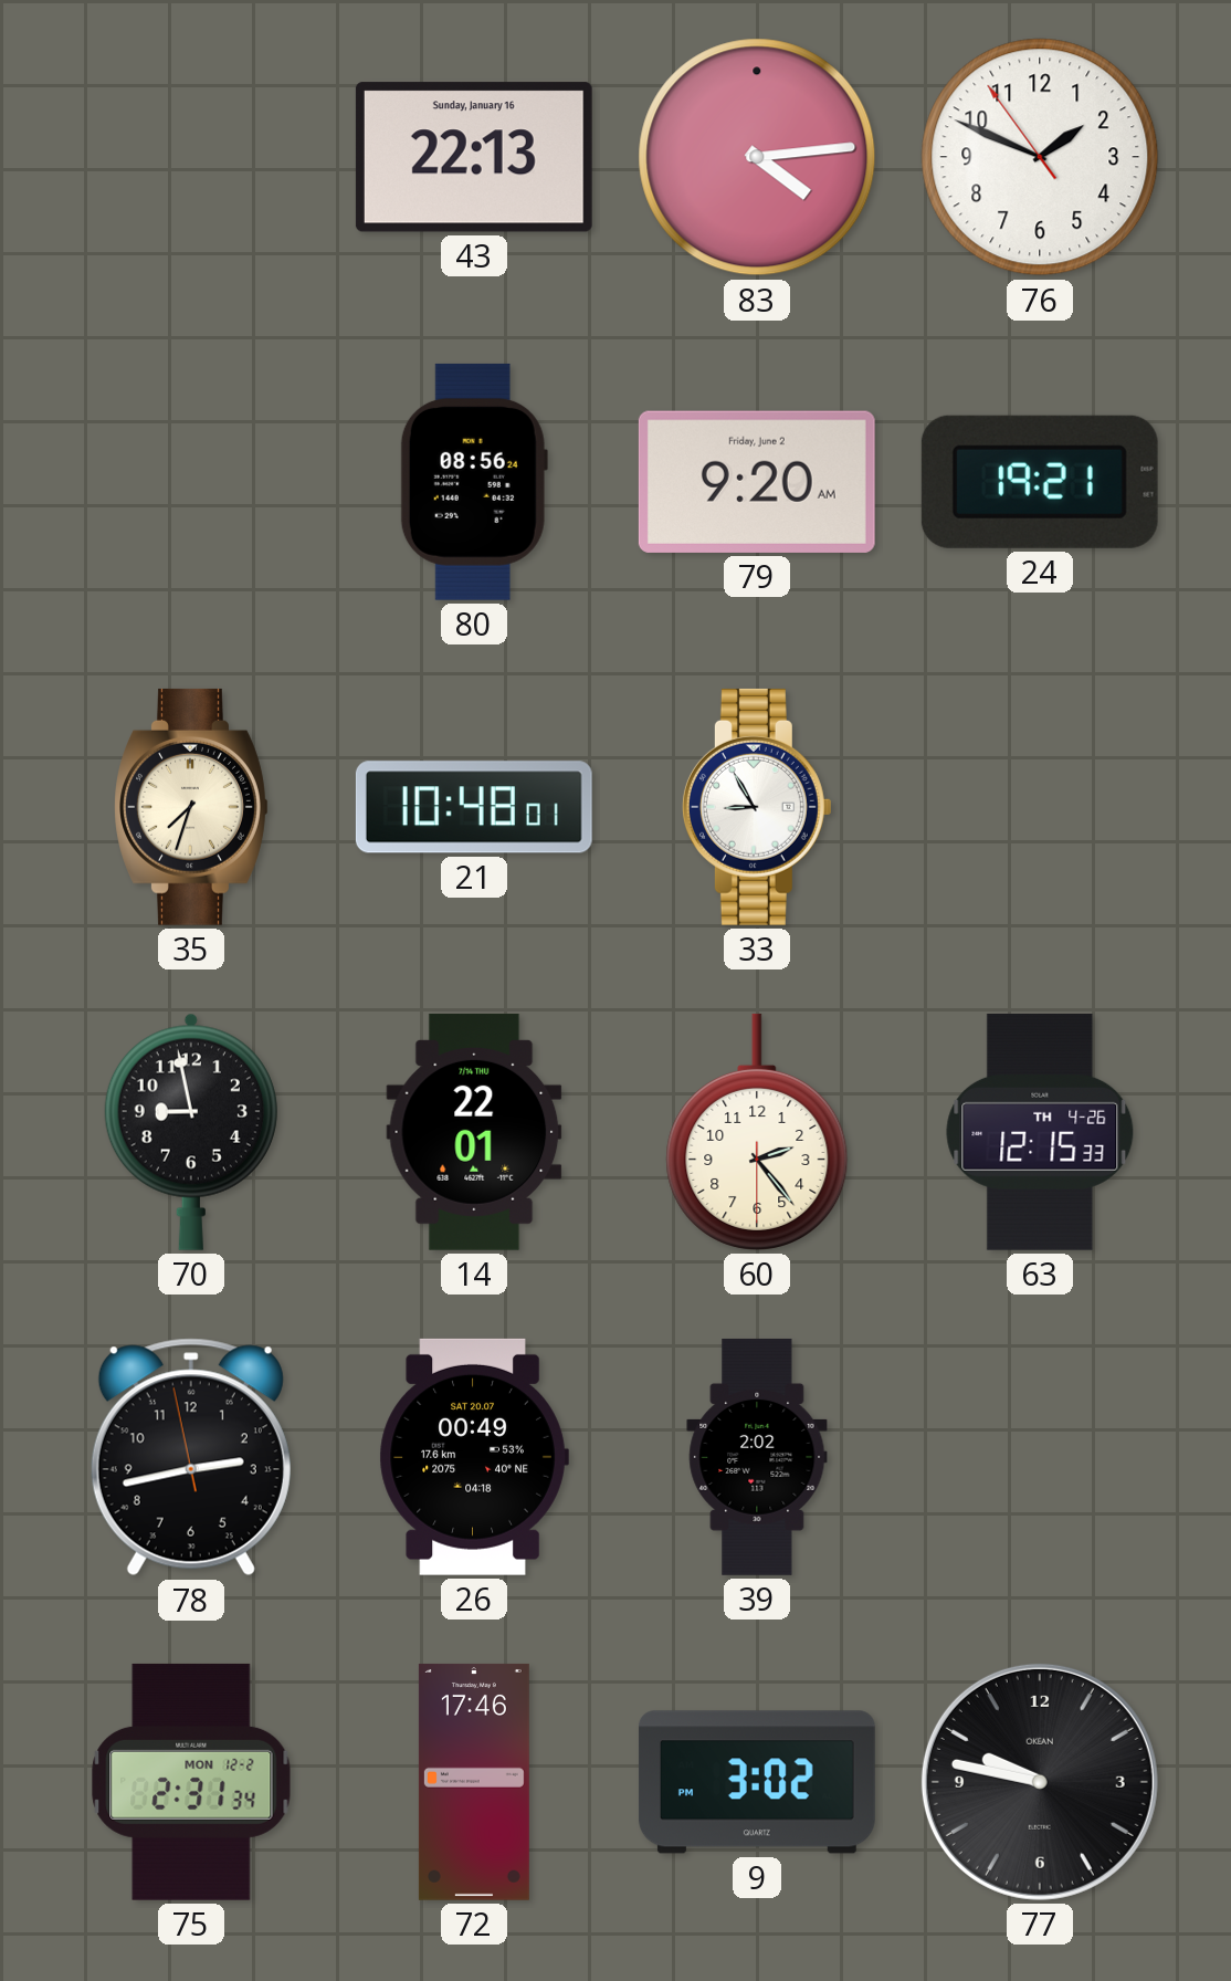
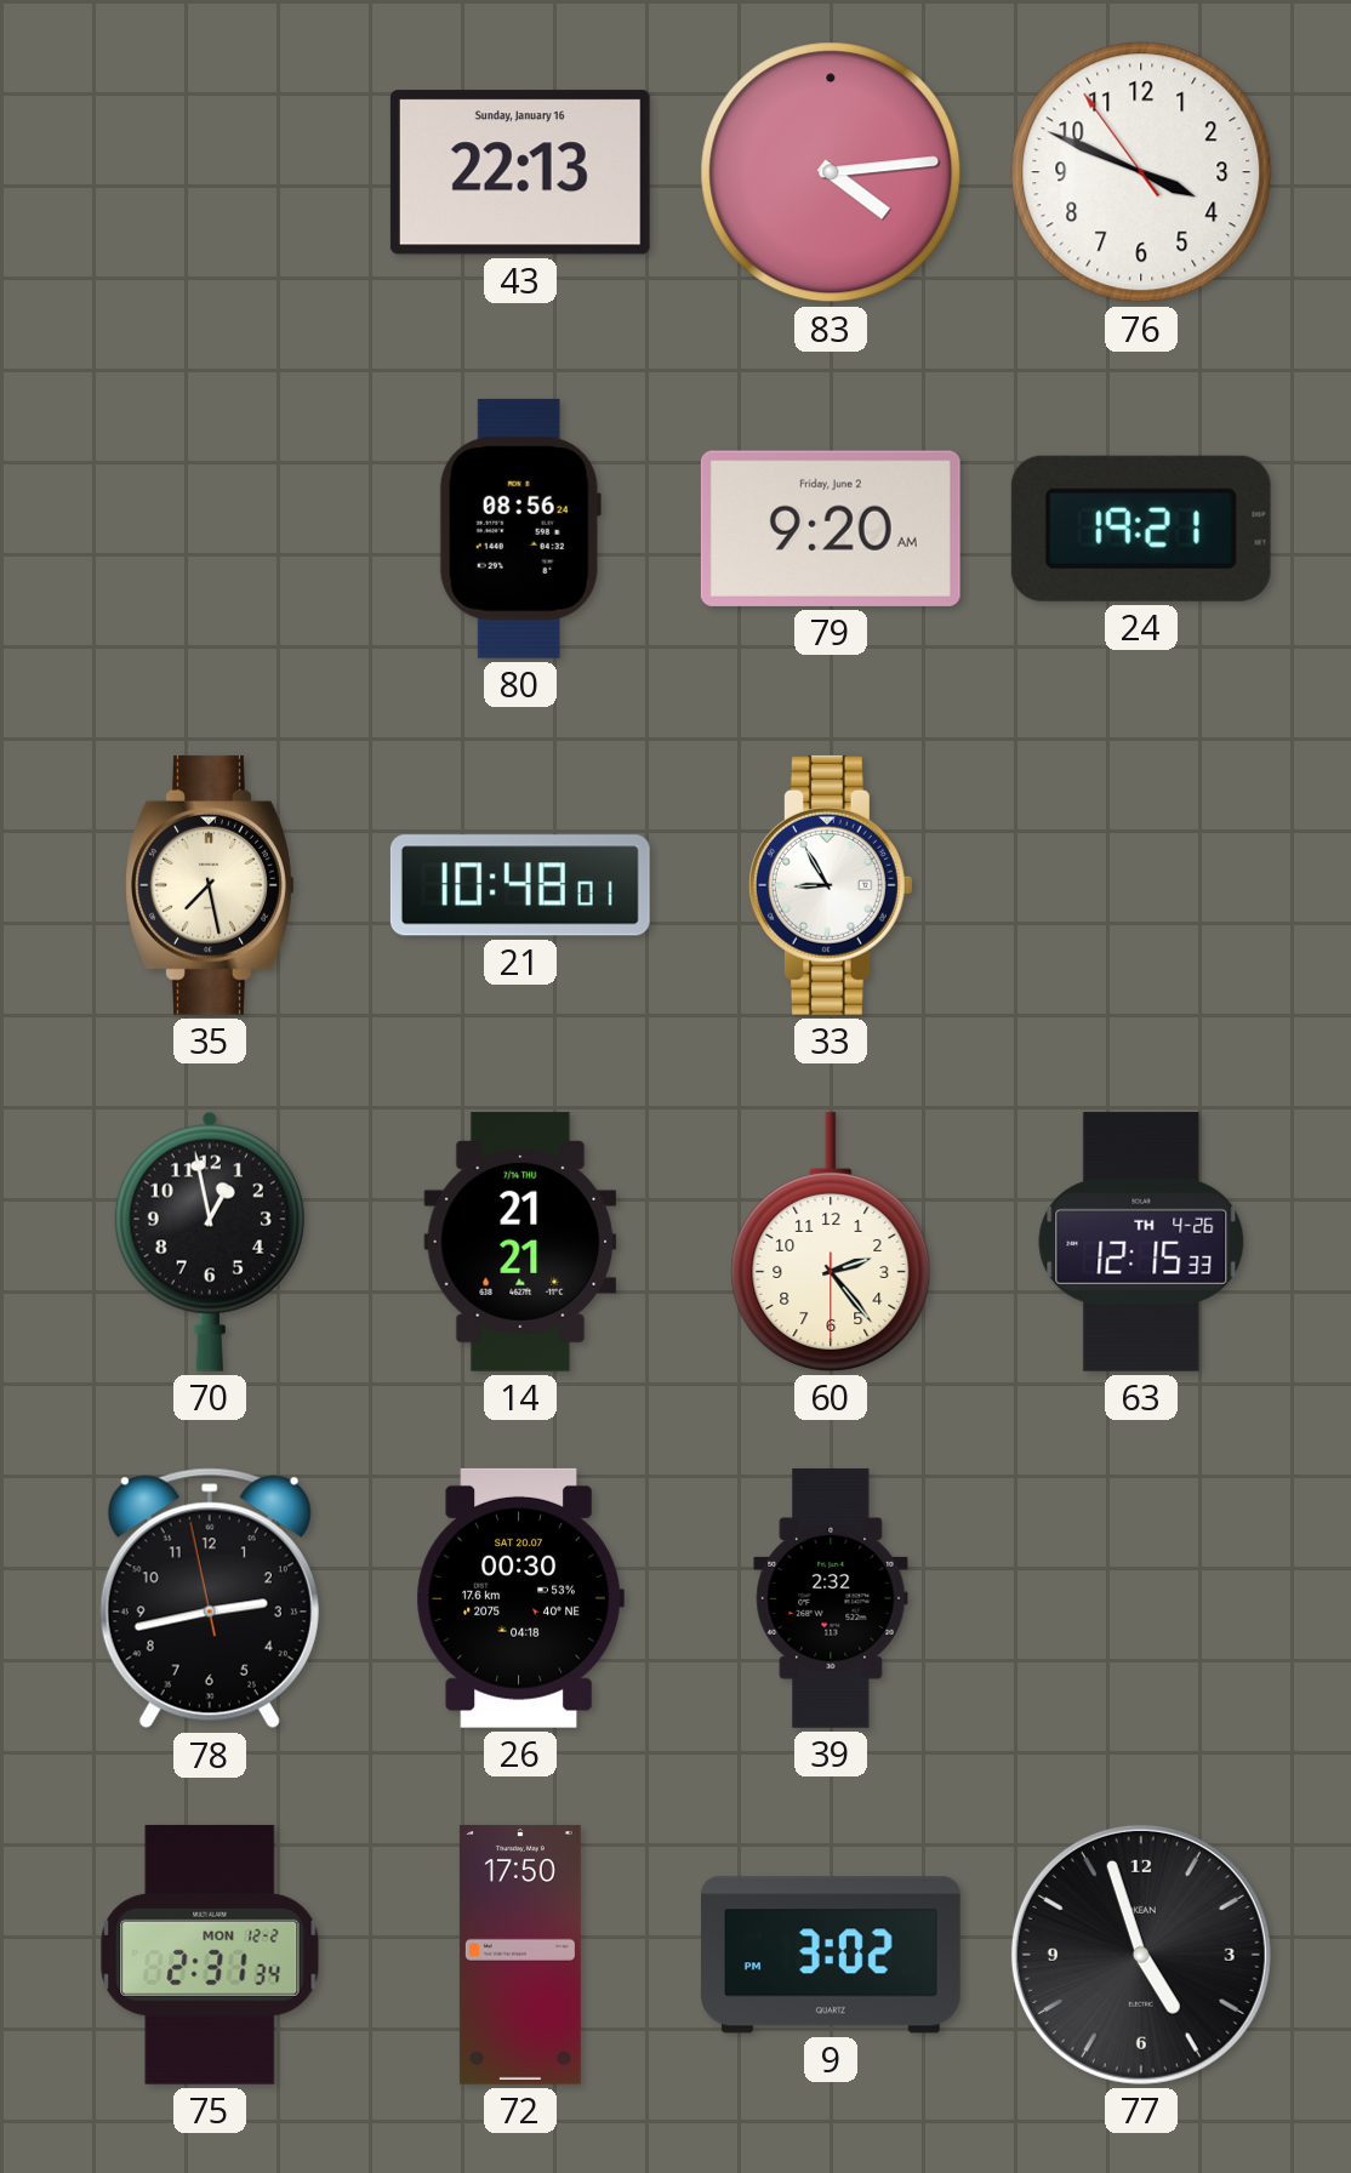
76: 1:48 -> 3:48
35: 7:33 -> 7:28
70: 8:58 -> 12:58
14: 22:01 -> 21:21
26: 00:49 -> 00:30
39: 2:02 -> 2:32
72: 17:46 -> 17:50
77: 9:47 -> 4:57
